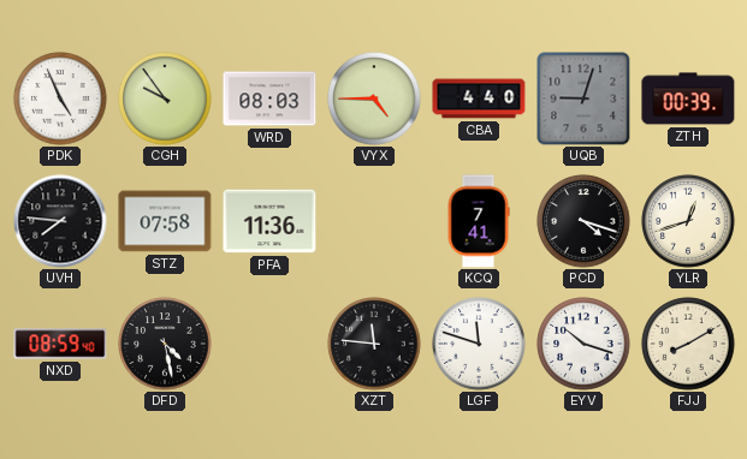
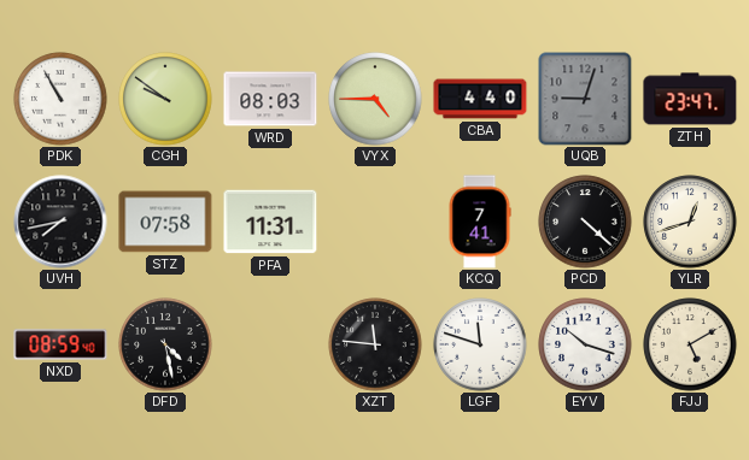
PDK: 4:56 -> 10:55
CGH: 9:54 -> 9:51
ZTH: 00:39 -> 23:47
UVH: 7:46 -> 7:43
PFA: 11:36 -> 11:31
PCD: 4:18 -> 4:22
FJJ: 8:10 -> 5:10
